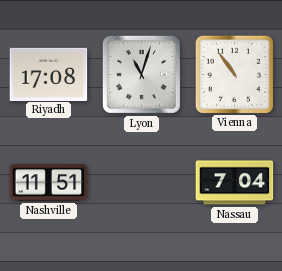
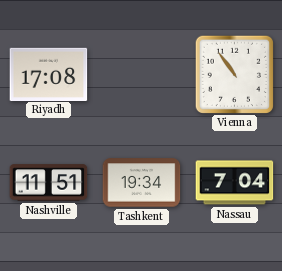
Lyon: 11:03 -> none
Tashkent: none -> 19:34
